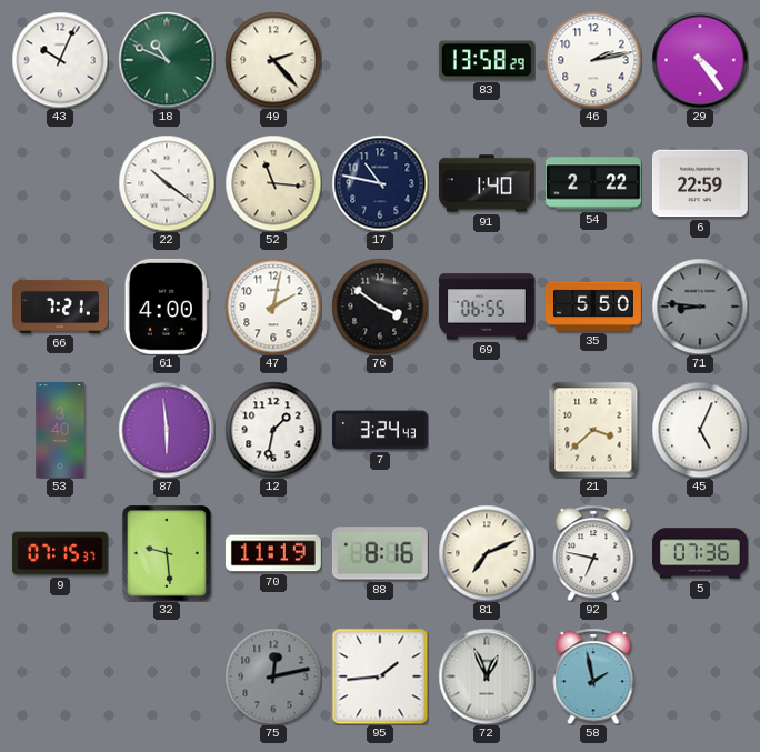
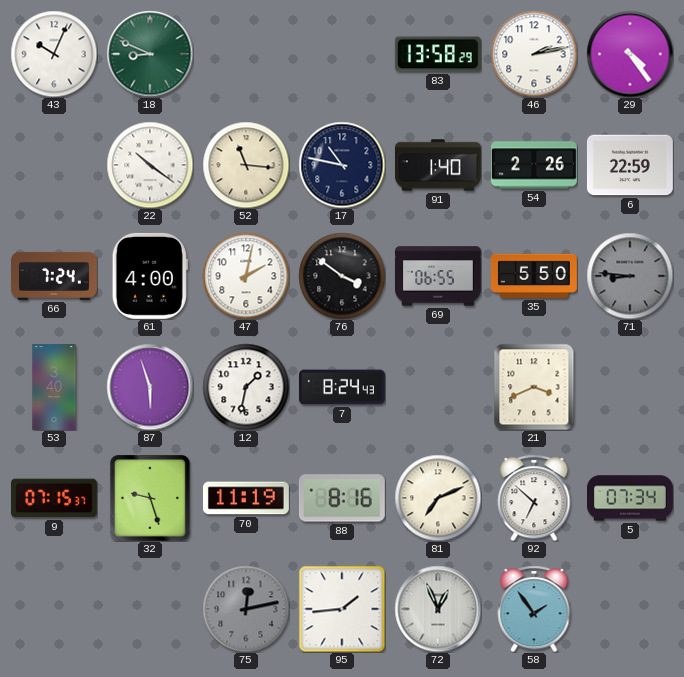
18: 10:49 -> 8:49
49: 2:23 -> none
54: 2:22 -> 2:26
66: 7:21 -> 7:24
87: 5:59 -> 5:57
7: 3:24 -> 8:24
21: 3:38 -> 3:41
45: 5:04 -> none
32: 9:29 -> 9:27
92: 6:47 -> 6:52
5: 07:36 -> 07:34
58: 1:58 -> 1:54
